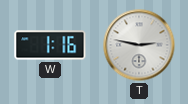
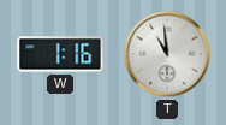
T: 2:47 -> 10:59
